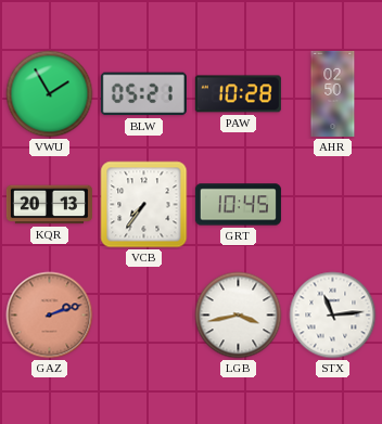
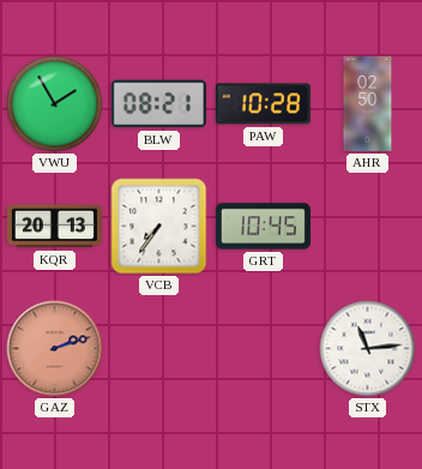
BLW: 05:21 -> 08:21
LGB: 3:43 -> none
